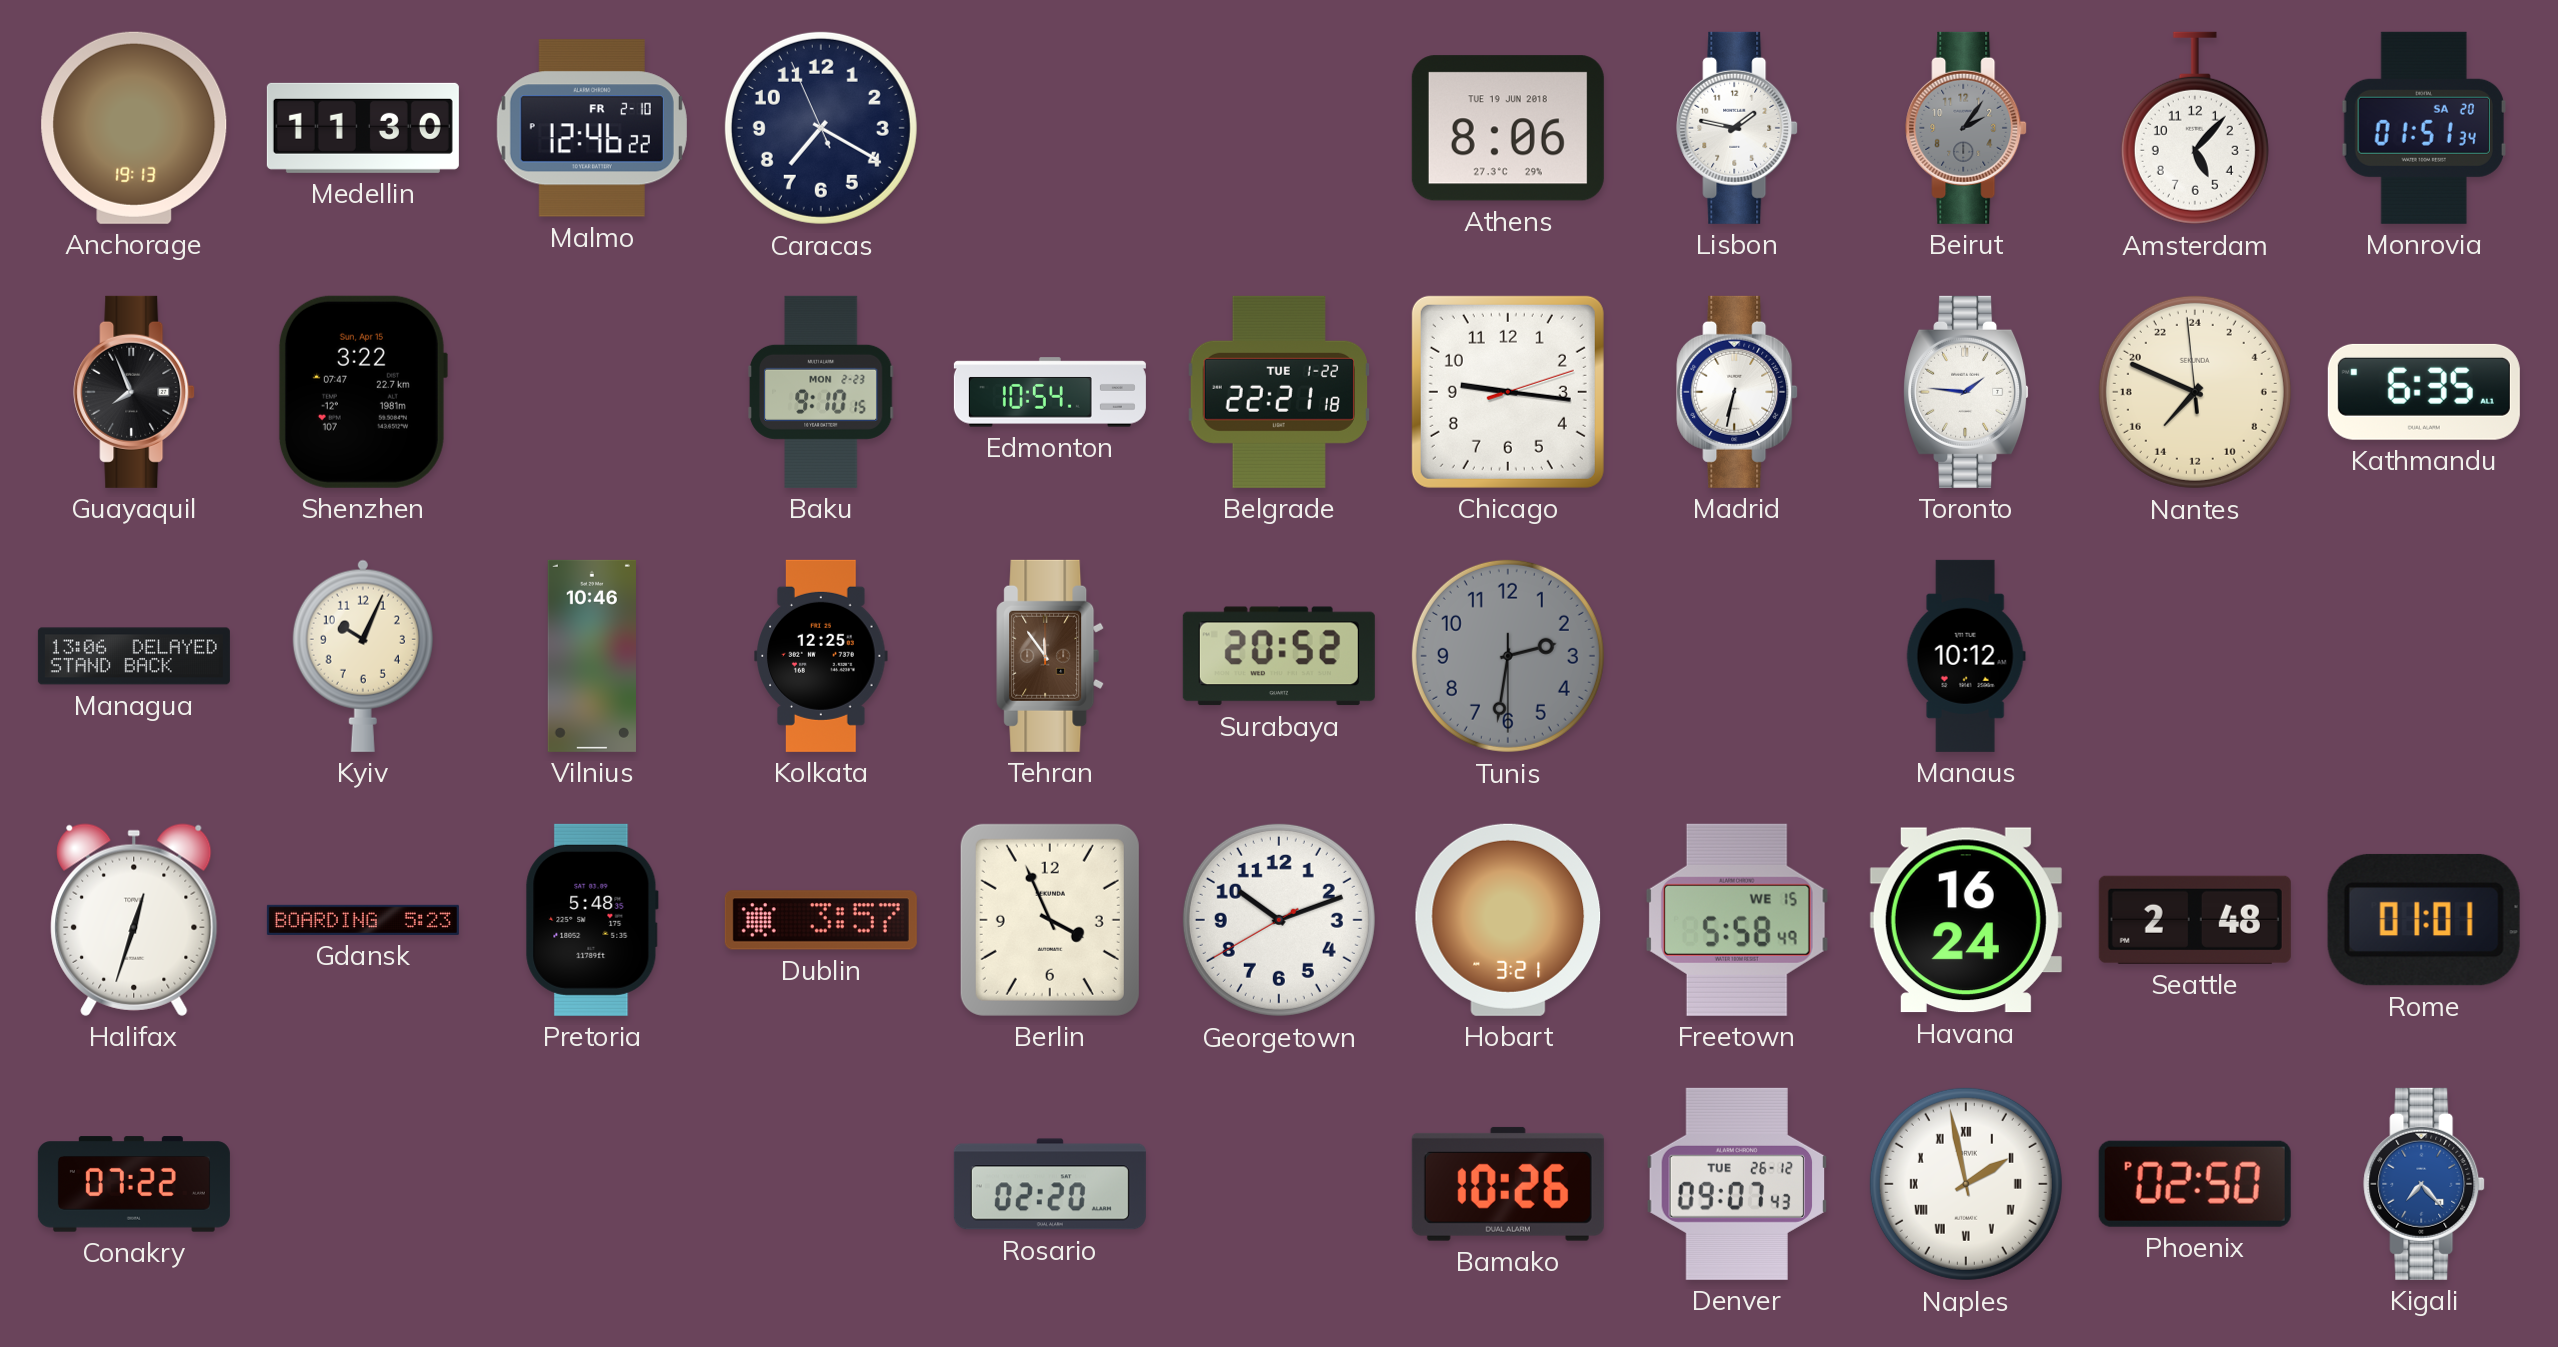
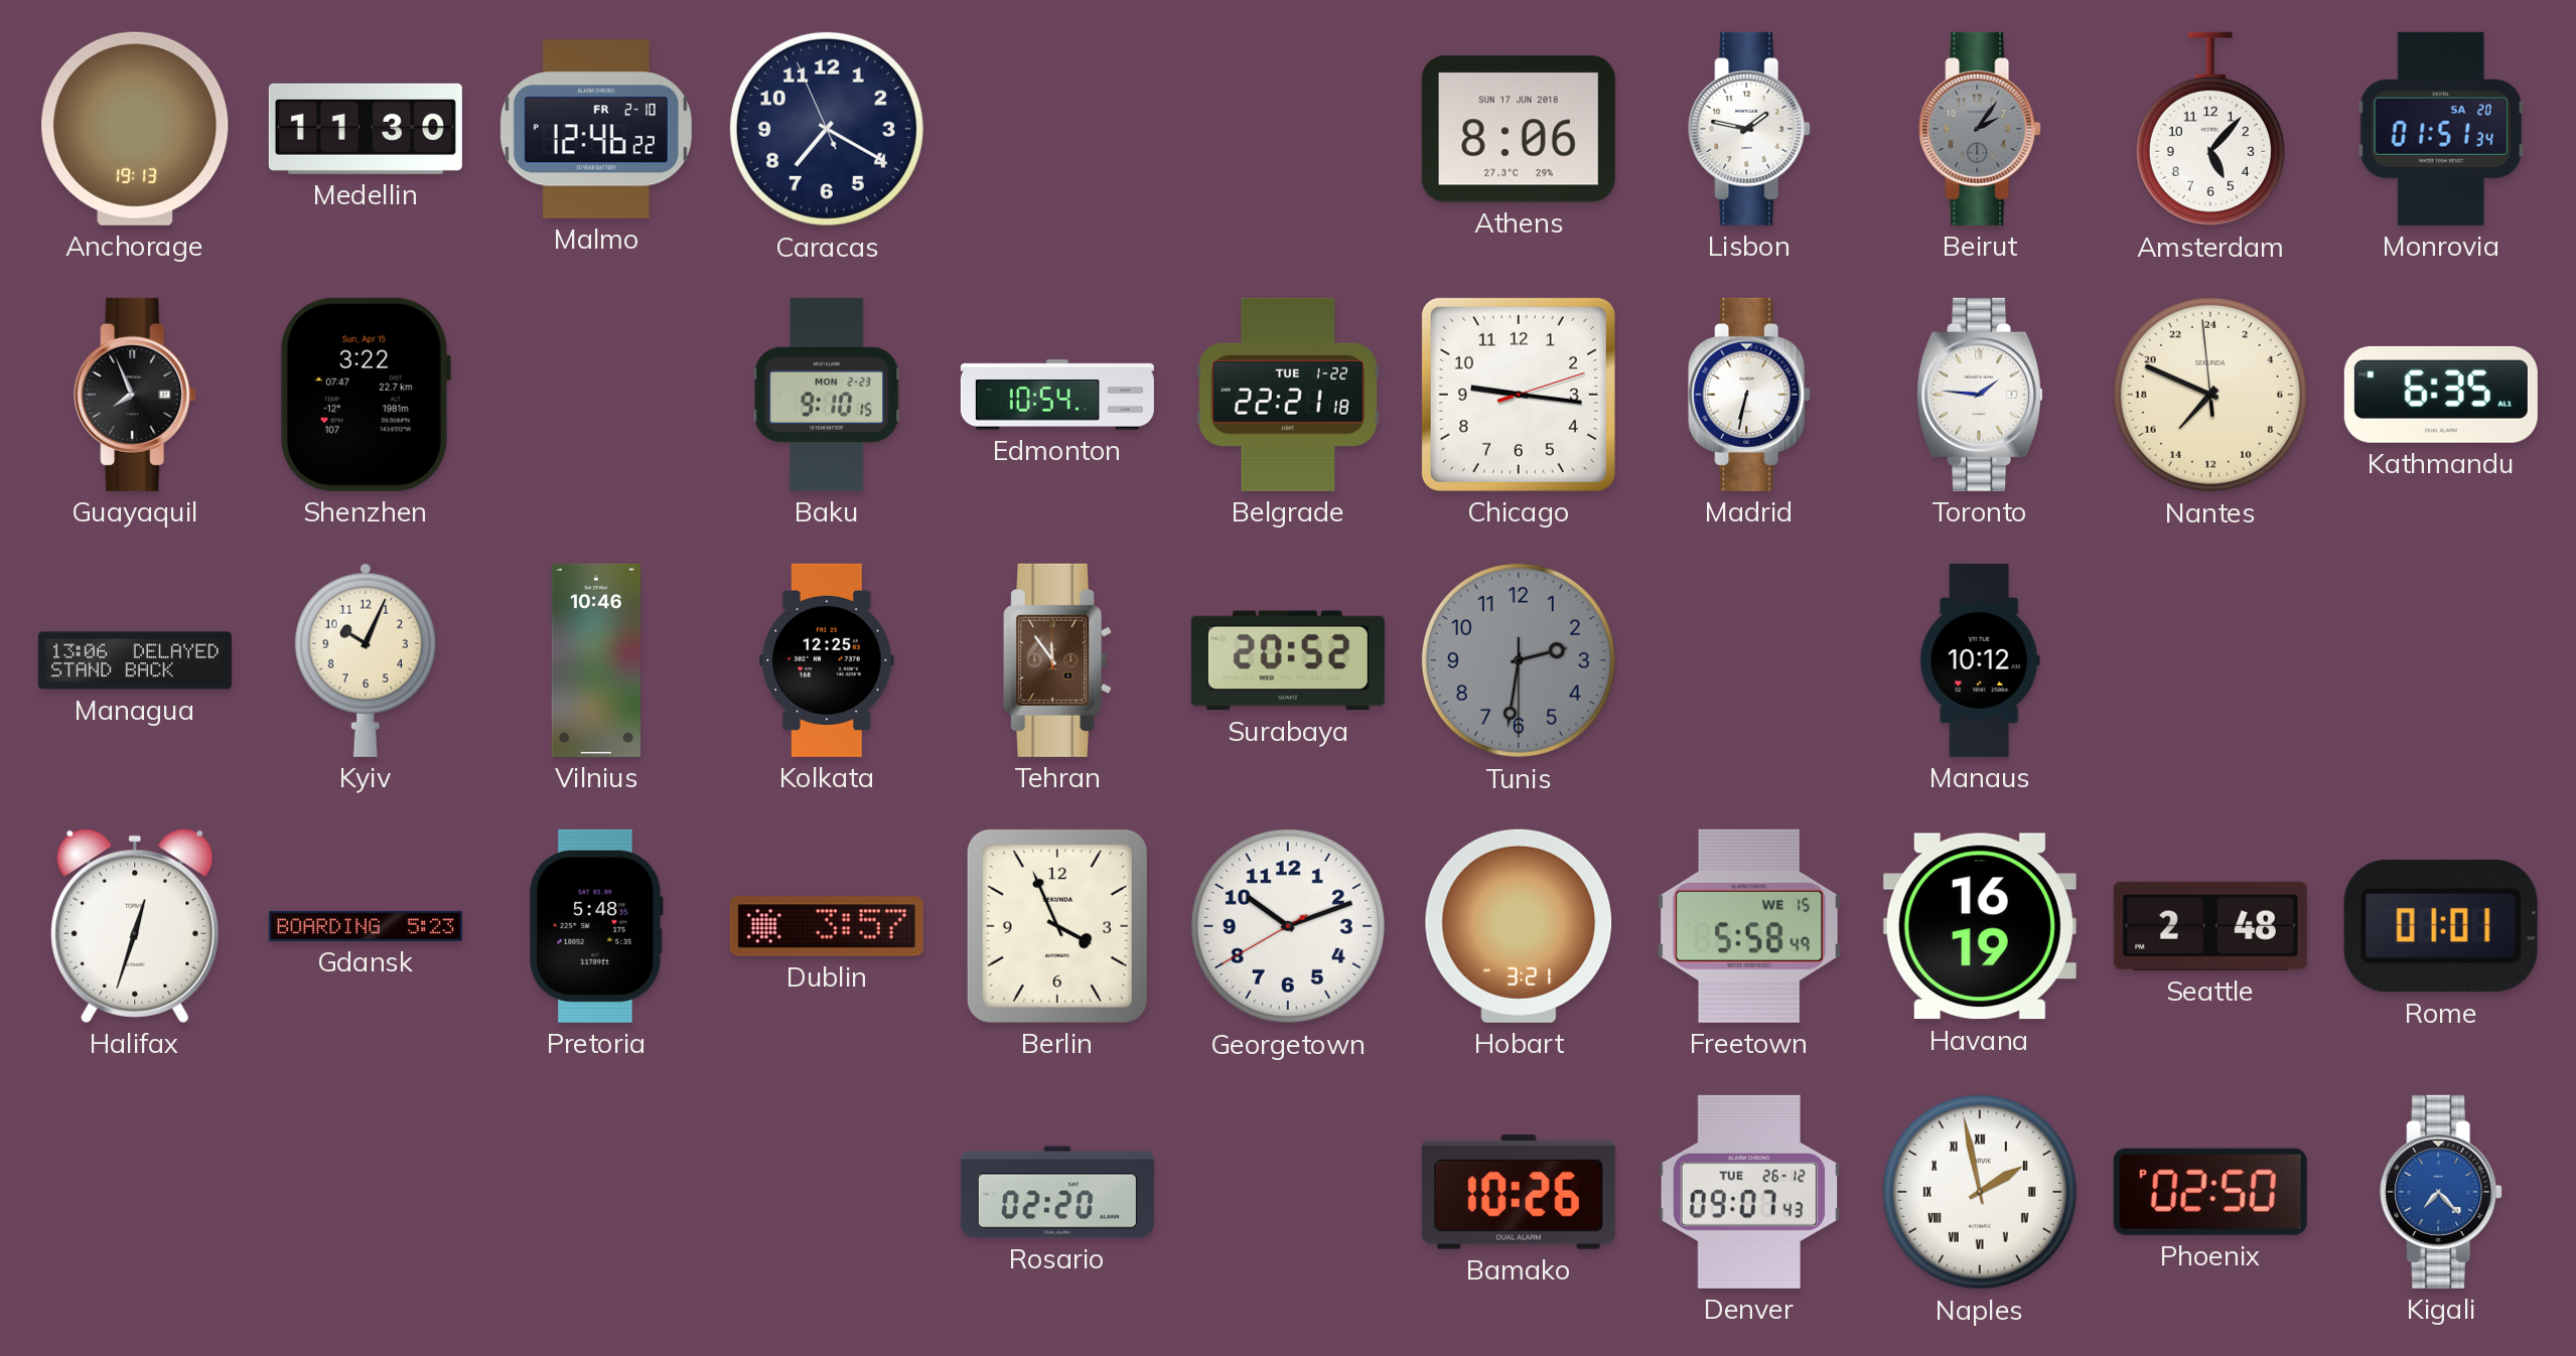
Athens date: TUE 19 JUN 2018 -> SUN 17 JUN 2018
Havana: 16:24 -> 16:19
Conakry: 07:22 -> none
